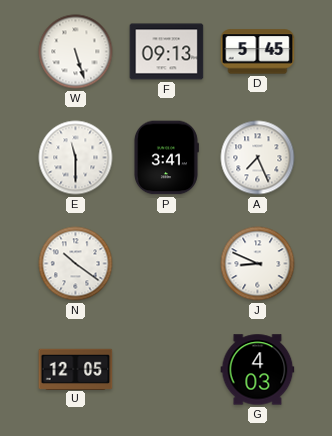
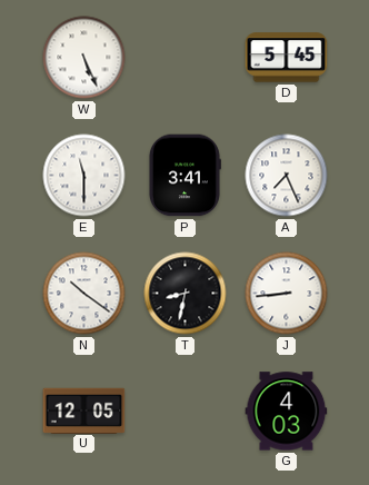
W: 5:27 -> 5:26
F: 09:13 -> none
T: none -> 8:32
J: 8:49 -> 8:44
